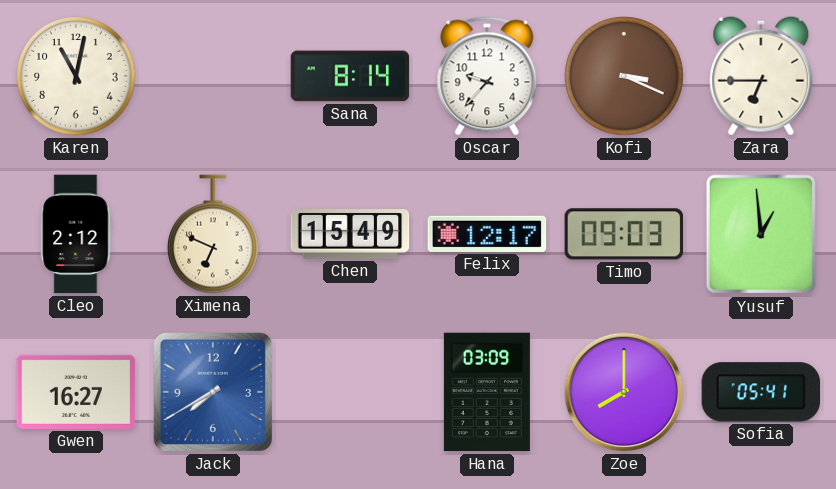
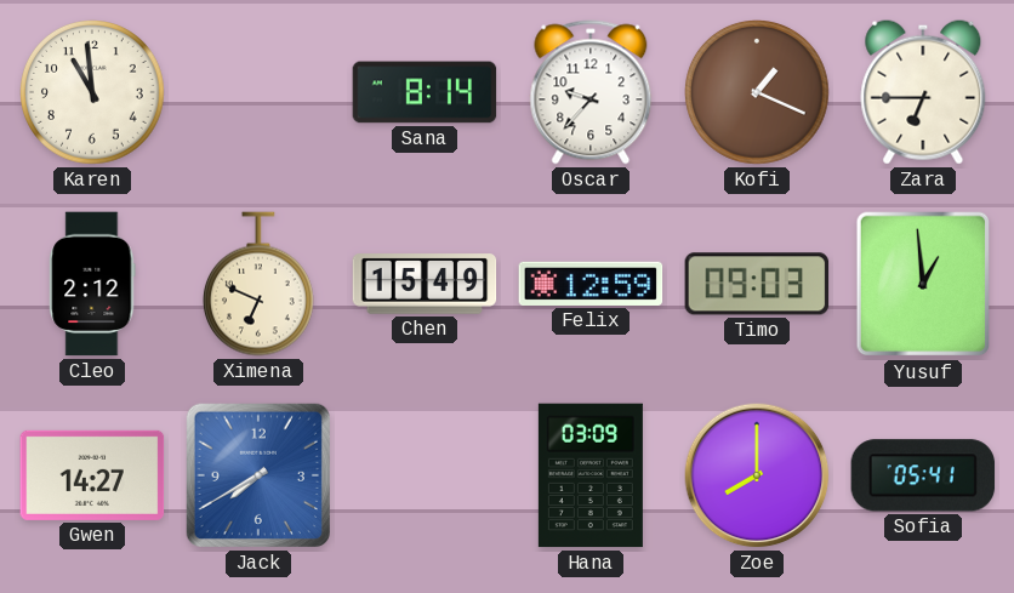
Karen: 11:02 -> 10:59
Kofi: 3:19 -> 1:19
Felix: 12:17 -> 12:59
Gwen: 16:27 -> 14:27
